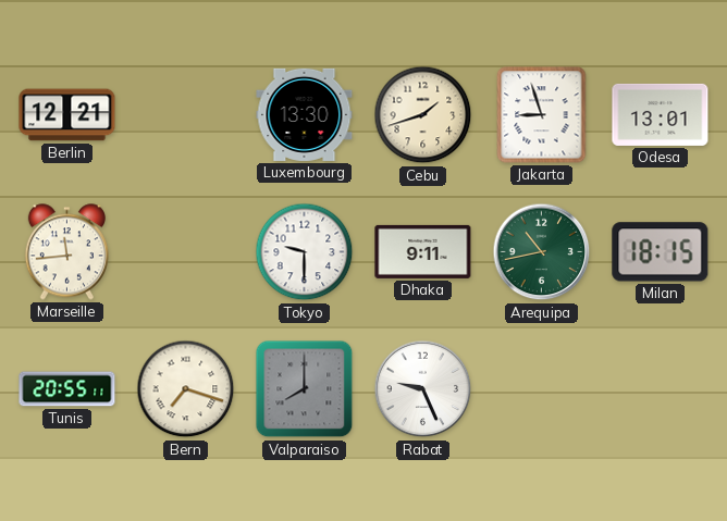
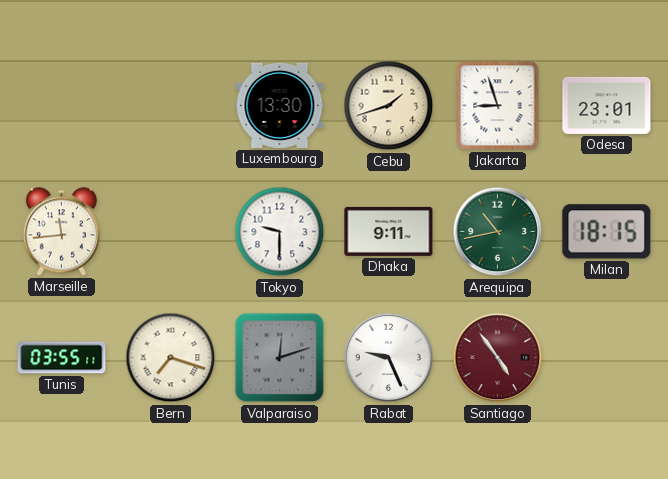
Berlin: 12:21 -> none
Odesa: 13:01 -> 23:01
Tunis: 20:55 -> 03:55
Valparaiso: 8:00 -> 12:12
Santiago: none -> 4:54
